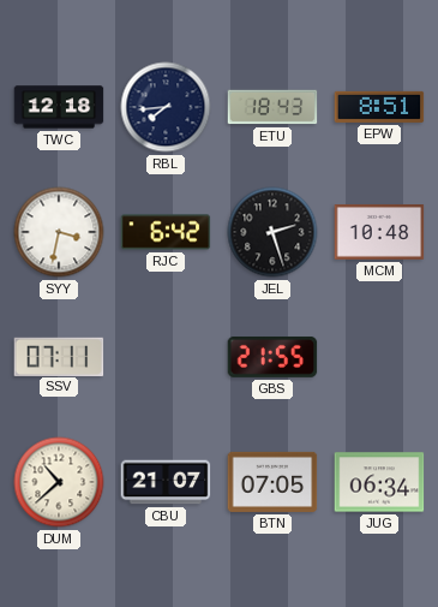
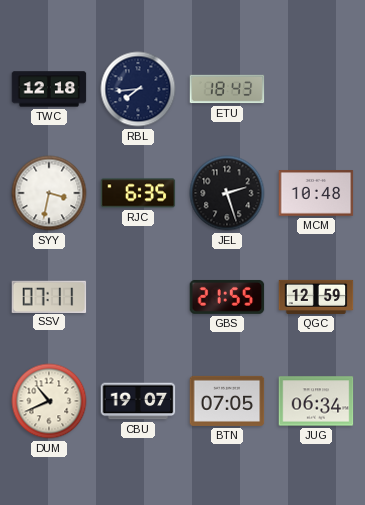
EPW: 8:51 -> none
RJC: 6:42 -> 6:35
QGC: none -> 12:59
DUM: 10:38 -> 10:41
CBU: 21:07 -> 19:07
